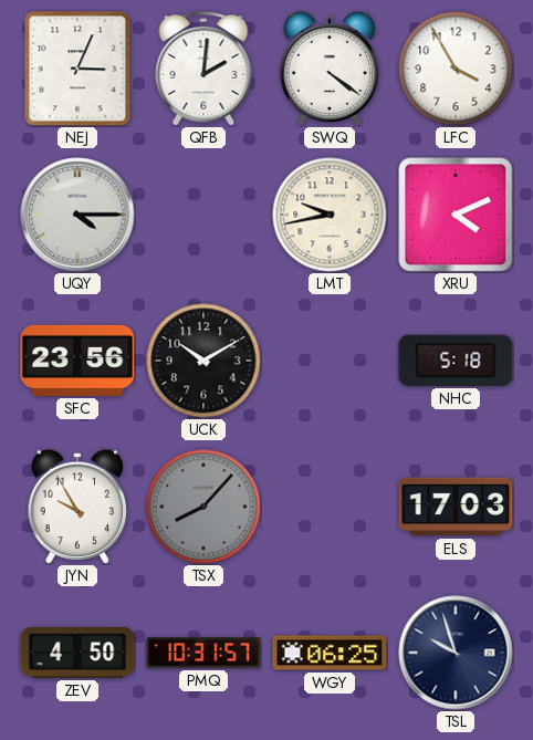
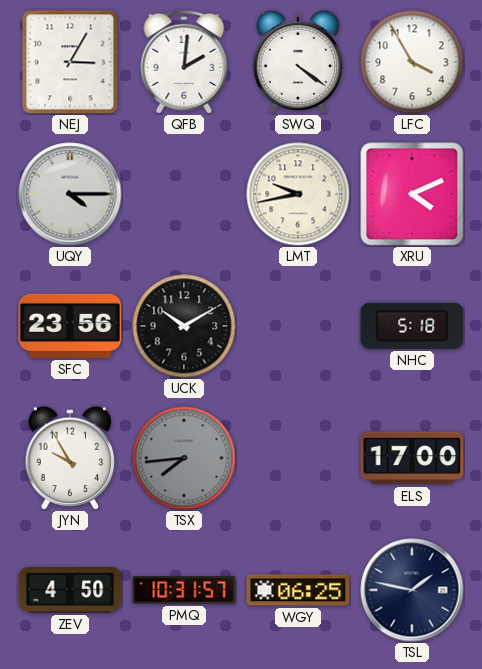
NEJ: 3:04 -> 3:05
TSX: 8:07 -> 7:44
ELS: 17:03 -> 17:00
TSL: 9:57 -> 1:47
